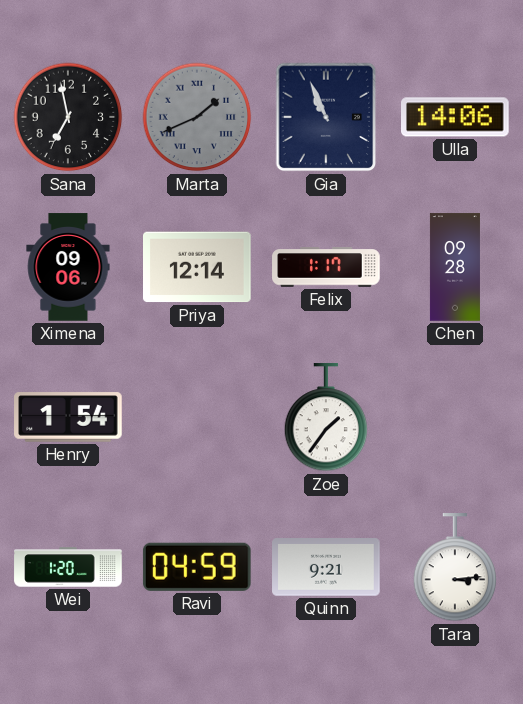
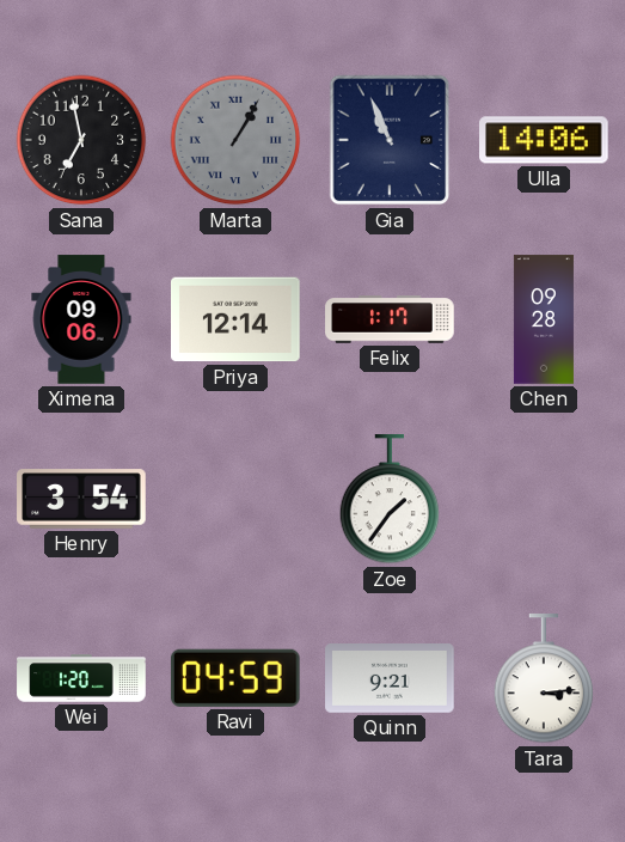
Marta: 1:41 -> 1:05
Henry: 1:54 -> 3:54
